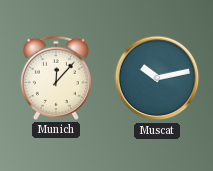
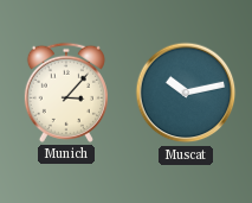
Munich: 12:07 -> 3:07
